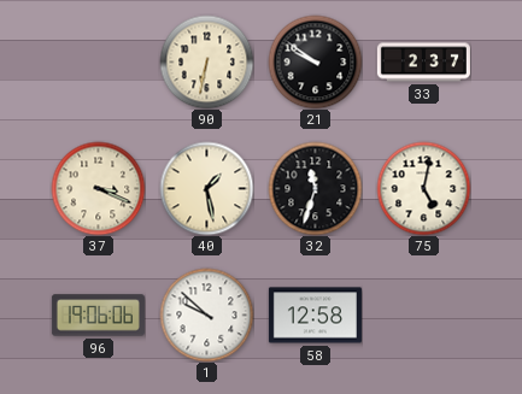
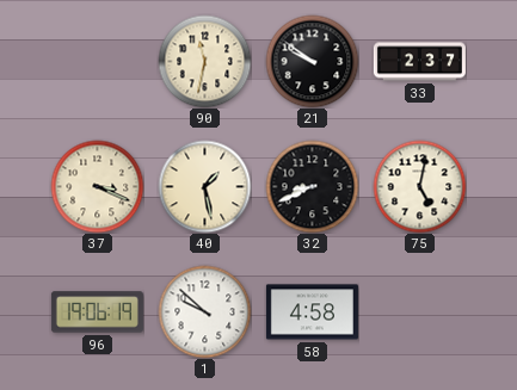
90: 6:32 -> 11:32
32: 11:33 -> 8:41
96: 19:06:06 -> 19:06:19
58: 12:58 -> 4:58
